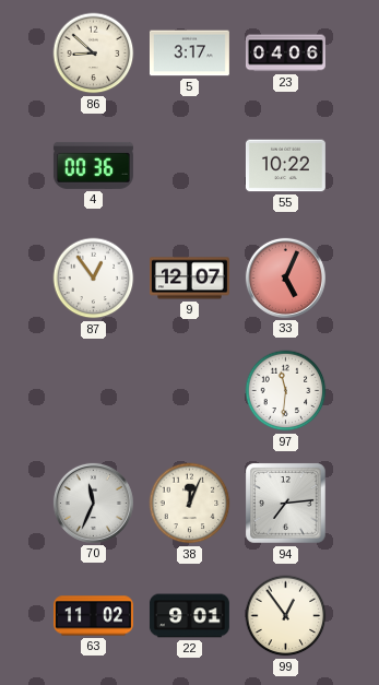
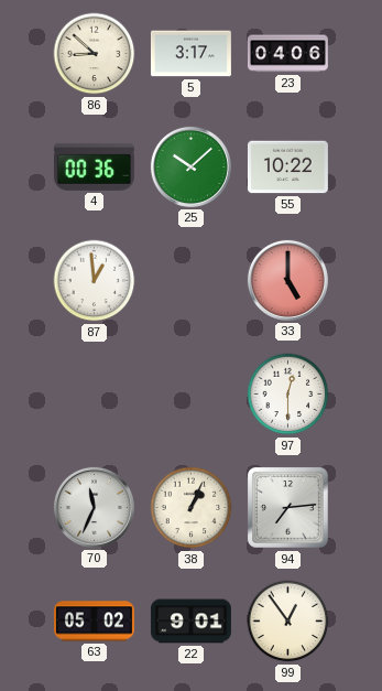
25: none -> 10:08
87: 12:54 -> 12:59
9: 12:07 -> none
33: 5:04 -> 5:00
97: 11:31 -> 12:30
38: 12:04 -> 1:04
63: 11:02 -> 05:02
